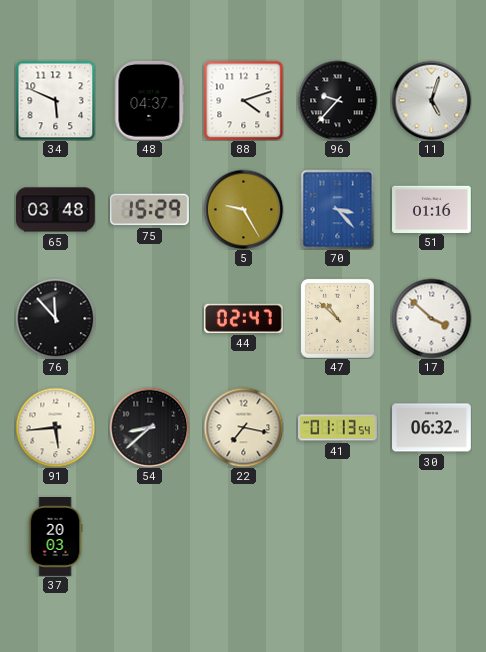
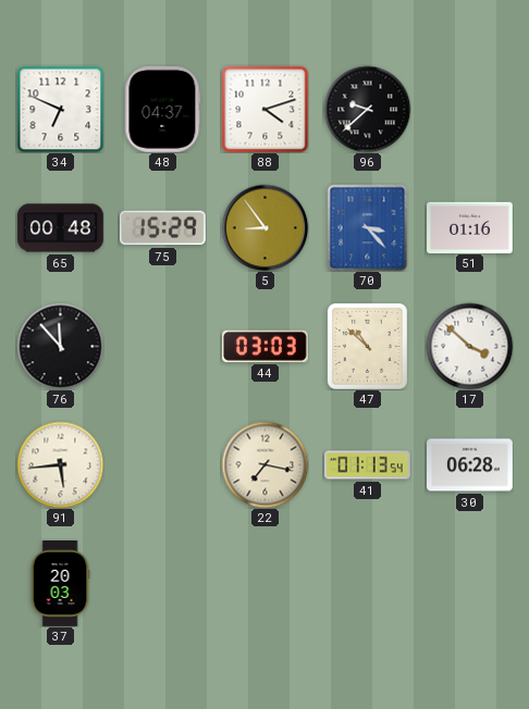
34: 5:49 -> 6:49
96: 9:37 -> 9:38
11: 5:03 -> none
65: 03:48 -> 00:48
5: 9:25 -> 8:54
44: 02:47 -> 03:03
54: 8:38 -> none
30: 06:32 -> 06:28
